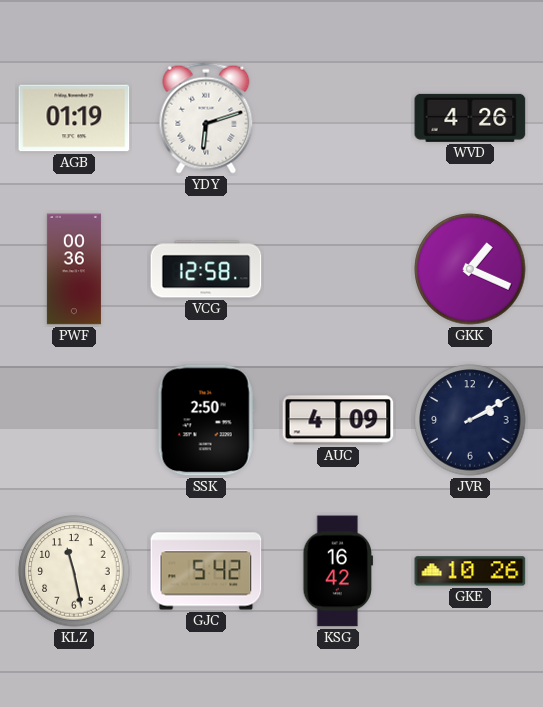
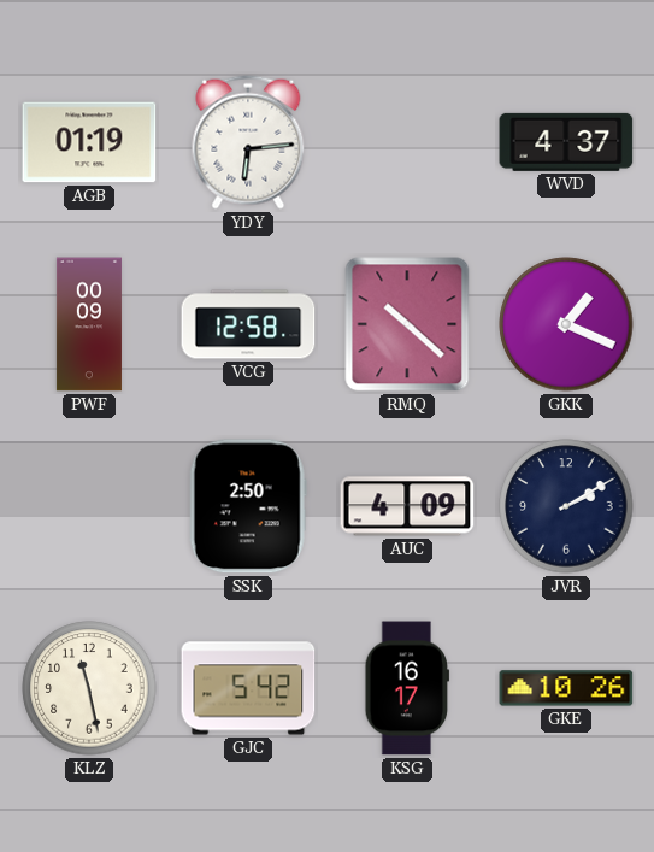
YDY: 6:12 -> 6:14
WVD: 4:26 -> 4:37
PWF: 00:36 -> 00:09
RMQ: none -> 10:22
KSG: 16:42 -> 16:17
